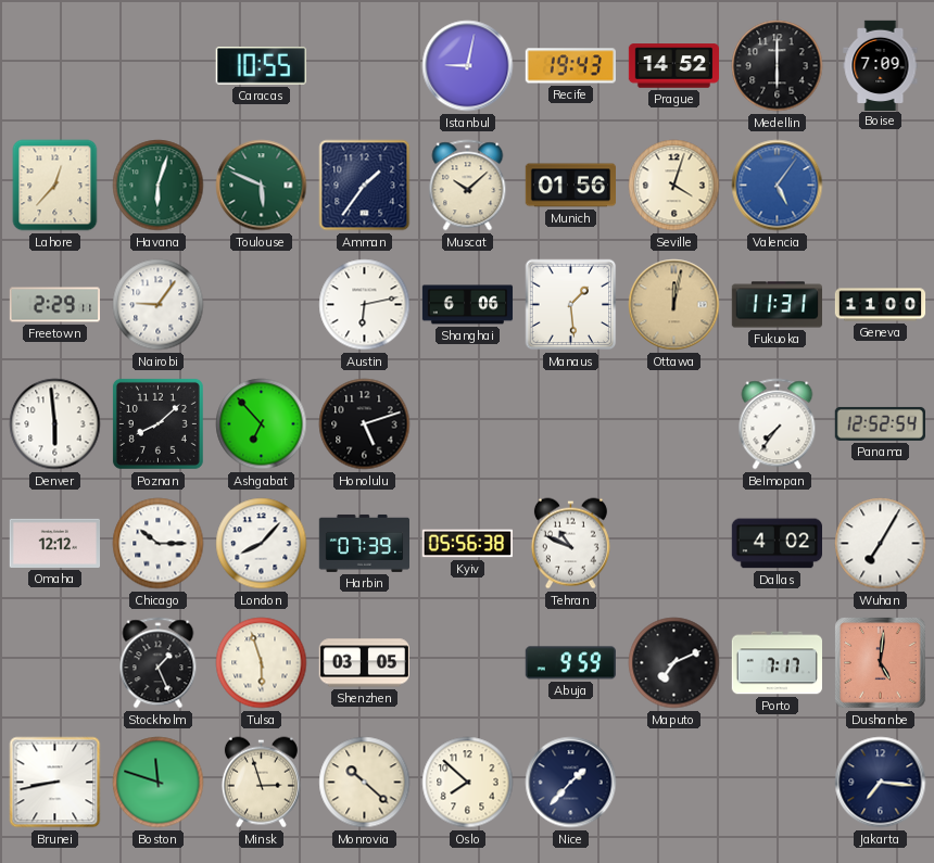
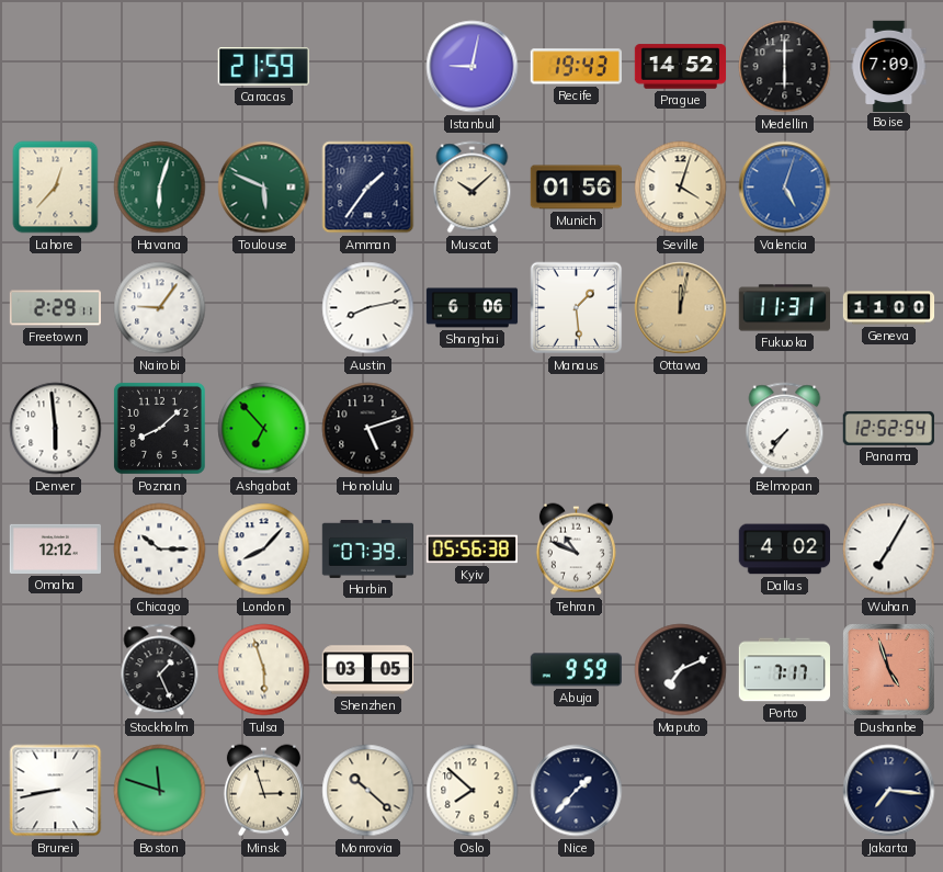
Caracas: 10:55 -> 21:59
Valencia: 5:06 -> 5:03
Austin: 6:13 -> 8:13
Dushanbe: 5:01 -> 4:57
